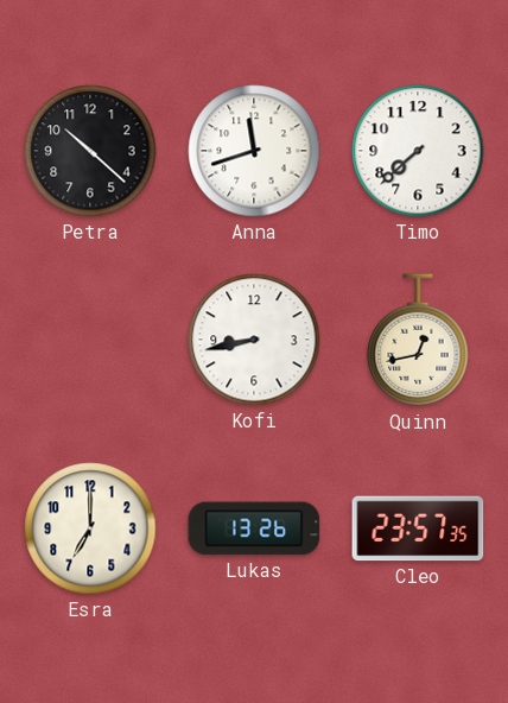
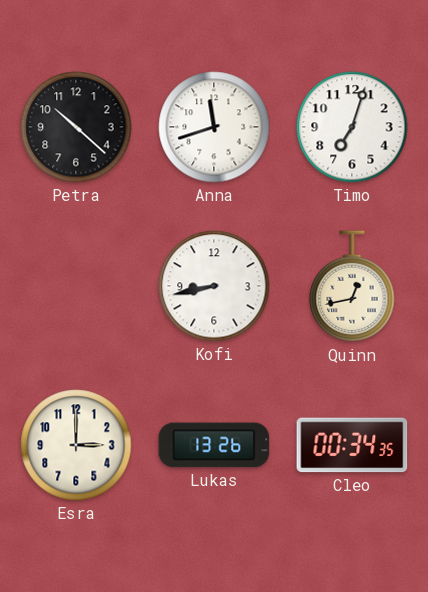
Timo: 7:38 -> 7:03
Esra: 7:00 -> 3:00
Cleo: 23:57 -> 00:34
